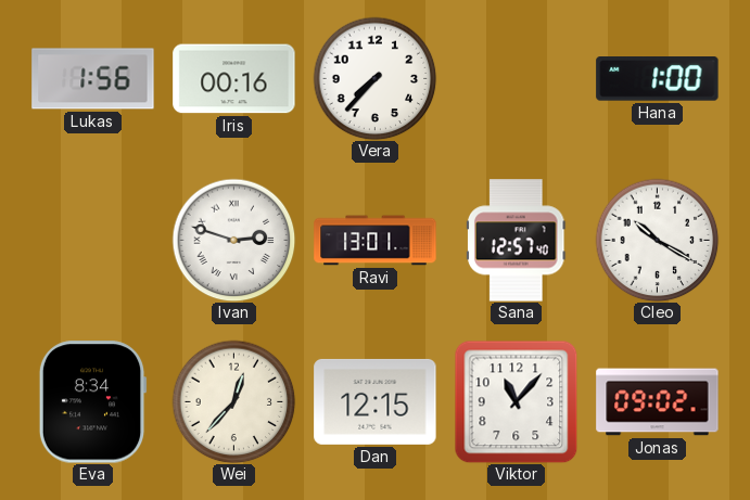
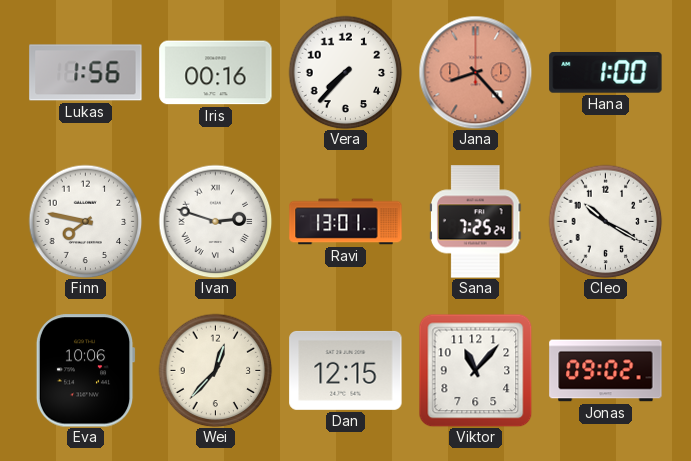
Jana: none -> 8:23
Finn: none -> 7:47
Sana: 12:57 -> 7:25
Eva: 8:34 -> 10:06
